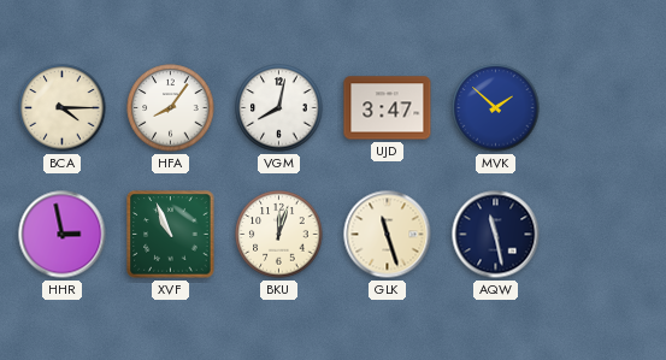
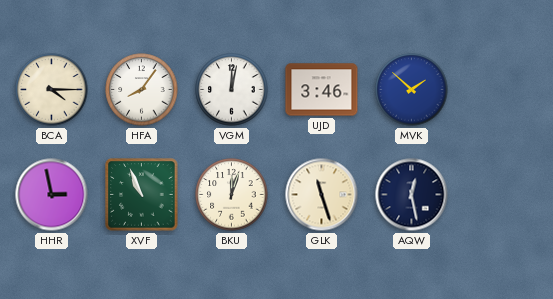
VGM: 8:02 -> 12:02
UJD: 3:47 -> 3:46
AQW: 11:28 -> 12:28
